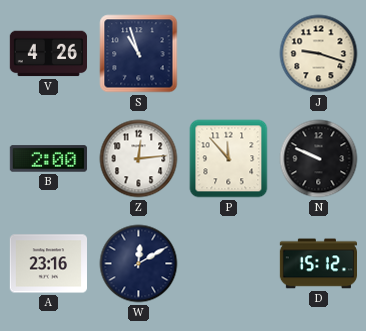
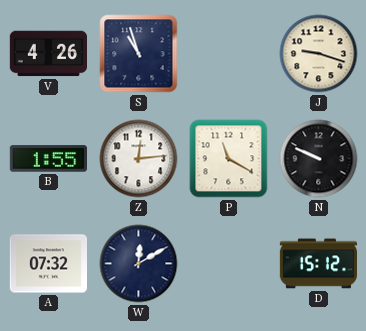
B: 2:00 -> 1:55
P: 11:53 -> 11:20
A: 23:16 -> 07:32
